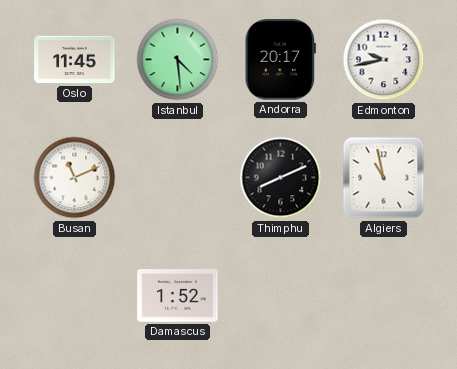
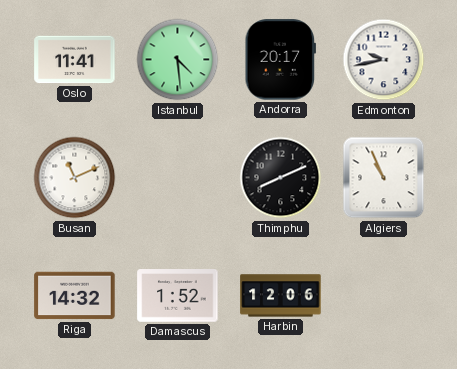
Oslo: 11:45 -> 11:41
Algiers: 10:58 -> 10:56
Riga: none -> 14:32
Harbin: none -> 12:06
